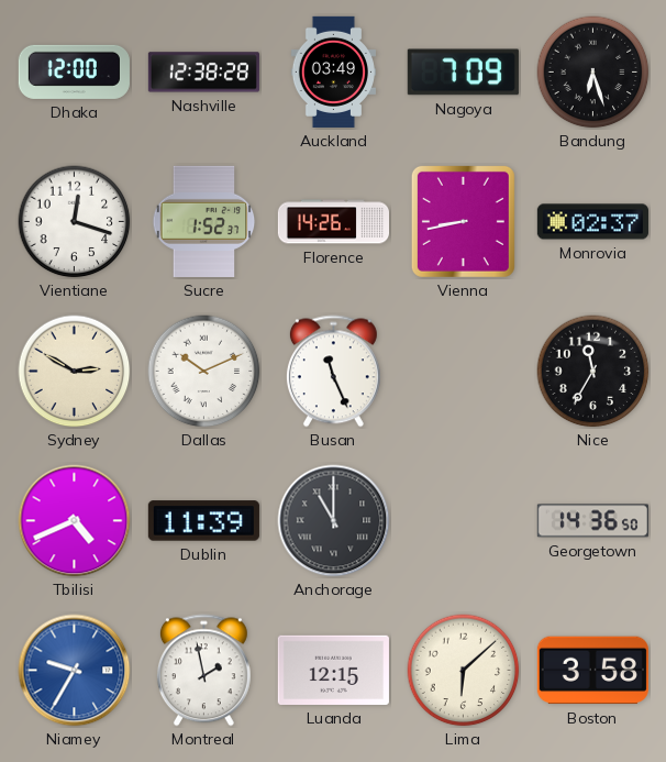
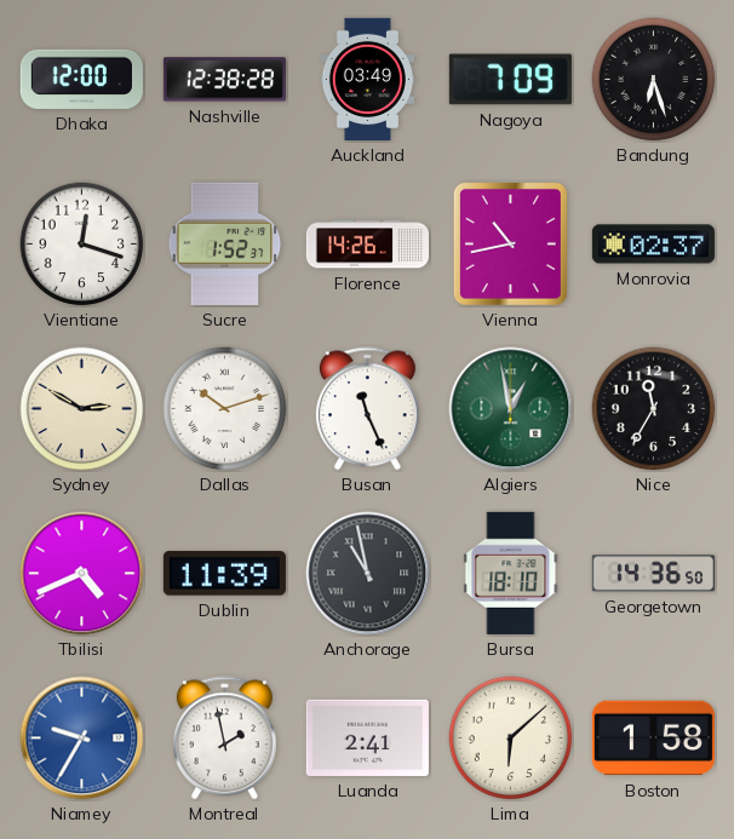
Vienna: 8:43 -> 10:43
Dallas: 10:11 -> 10:12
Algiers: none -> 12:58
Anchorage: 11:00 -> 10:58
Bursa: none -> 18:10
Luanda: 12:15 -> 2:41
Boston: 3:58 -> 1:58
